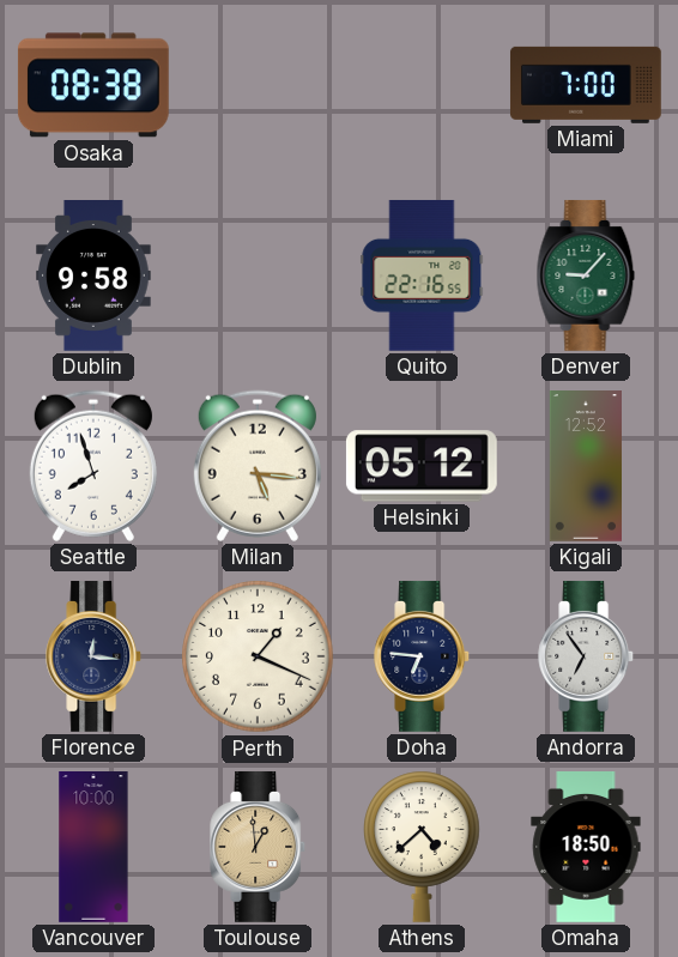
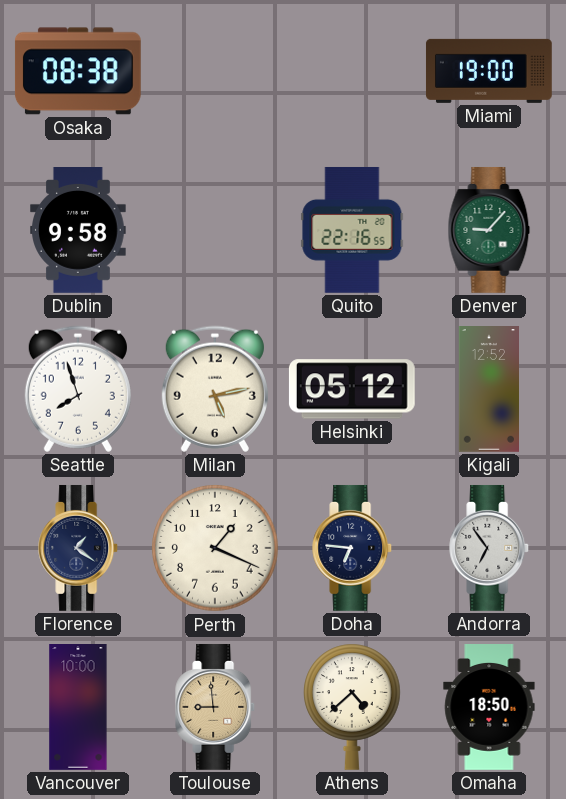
Miami: 7:00 -> 19:00
Milan: 5:16 -> 5:13
Florence: 12:16 -> 1:21
Toulouse: 12:59 -> 8:59
